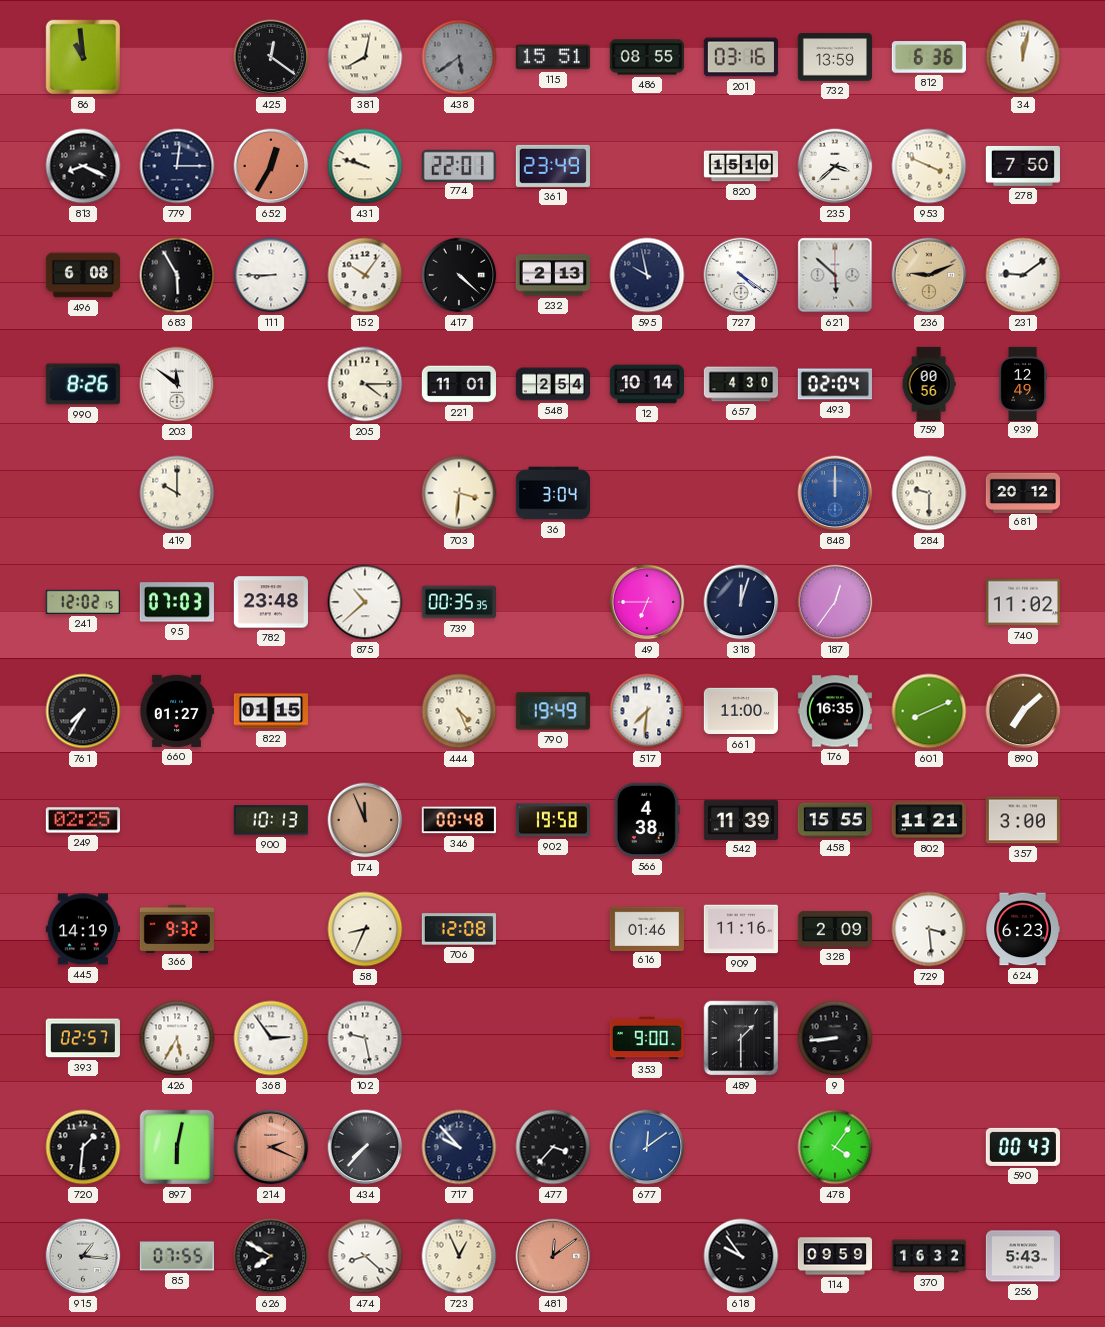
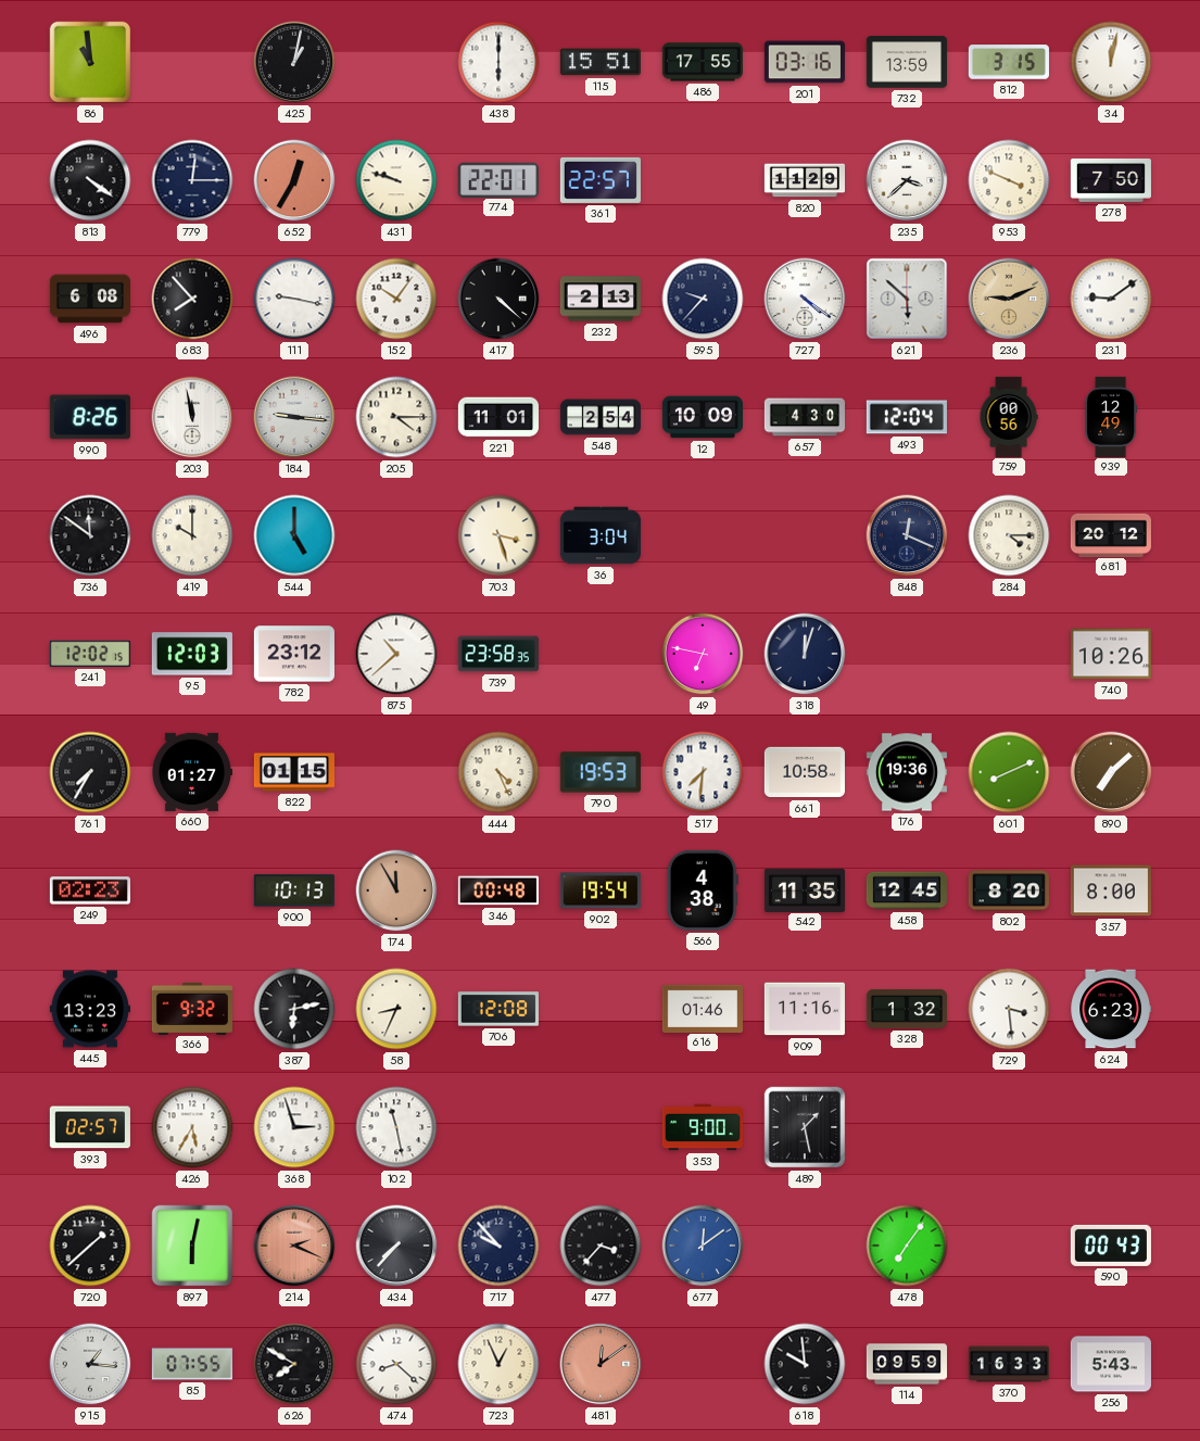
425: 12:21 -> 1:02
381: 8:02 -> none
438: 5:39 -> 6:00
438 dial: grey -> white
486: 08:55 -> 17:55
812: 6:36 -> 3:15
813: 8:19 -> 4:21
361: 23:49 -> 22:57
820: 15:10 -> 11:29
683: 5:55 -> 7:53
111: 8:45 -> 9:17
595: 9:58 -> 9:37
203: 11:51 -> 11:58
184: none -> 9:16
12: 10:14 -> 10:09
493: 02:04 -> 12:04
736: none -> 11:51
544: none -> 5:00
703: 3:31 -> 3:27
848: 12:00 -> 12:19
848 dial: blue -> navy
284: 9:30 -> 4:15
95: 07:03 -> 12:03
782: 23:48 -> 23:12
739: 00:35 -> 23:58
49: 6:45 -> 6:47
187: 12:36 -> none
740: 11:02 -> 10:26
790: 19:49 -> 19:53
661: 11:00 -> 10:58
176: 16:35 -> 19:36
249: 02:25 -> 02:23
174: 11:56 -> 11:55
902: 19:58 -> 19:54
542: 11:39 -> 11:35
458: 15:55 -> 12:45
802: 11:21 -> 8:20
357: 3:00 -> 8:00
445: 14:19 -> 13:23
387: none -> 6:13
328: 2:09 -> 1:32
368: 2:54 -> 2:57
102: 9:28 -> 11:28
489: 1:30 -> 1:28
9: 8:44 -> none
720: 1:31 -> 1:38
478: 4:06 -> 7:06
618: 9:54 -> 9:59
370: 16:32 -> 16:33
